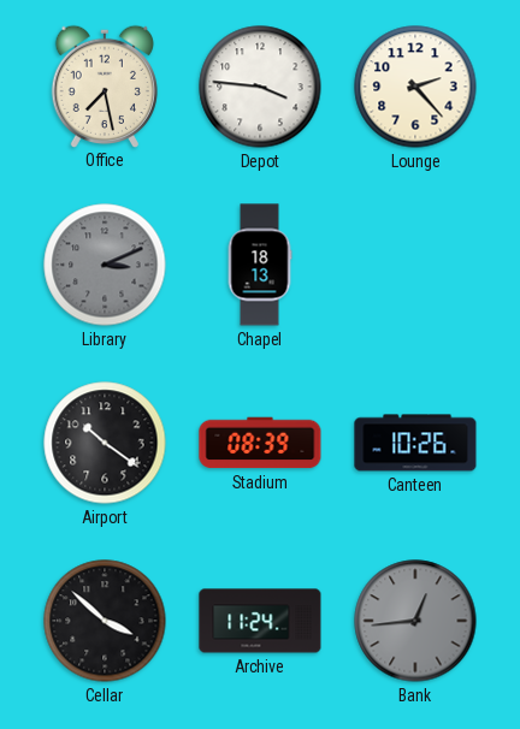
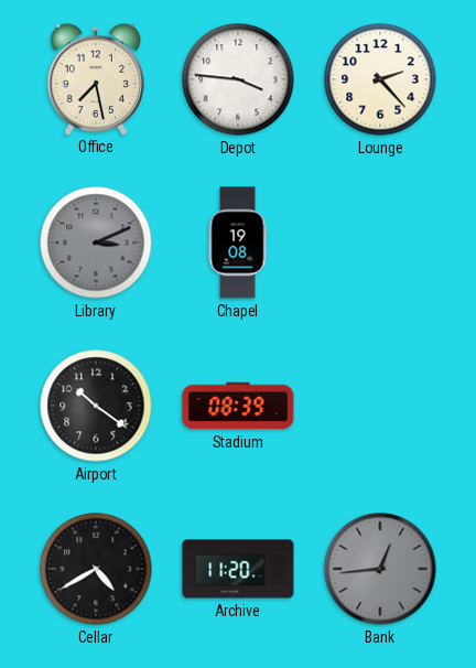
Chapel: 18:13 -> 19:08
Canteen: 10:26 -> none
Cellar: 3:52 -> 4:40
Archive: 11:24 -> 11:20
